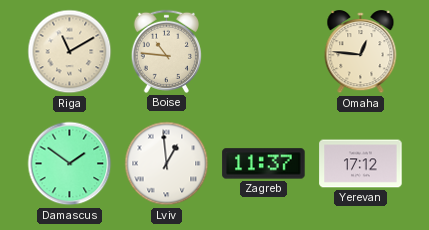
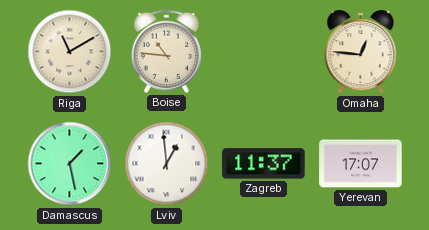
Damascus: 1:51 -> 1:28
Yerevan: 17:12 -> 17:07
